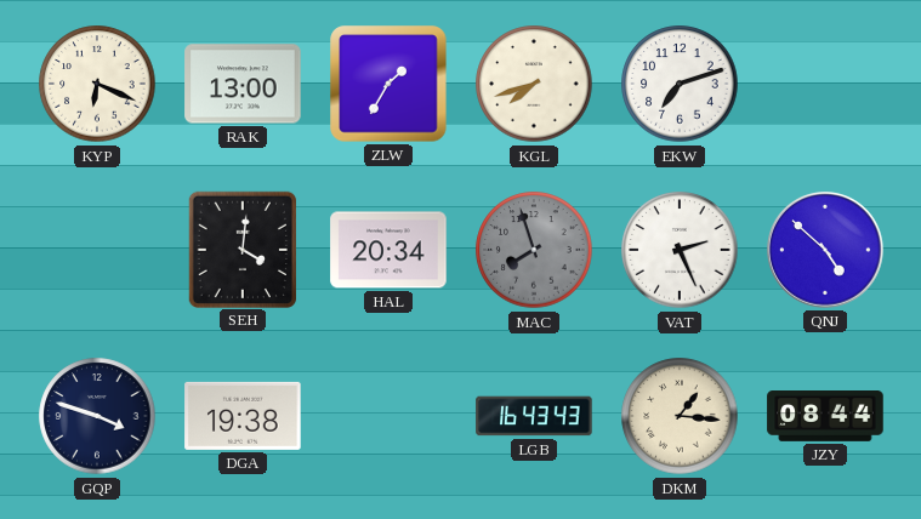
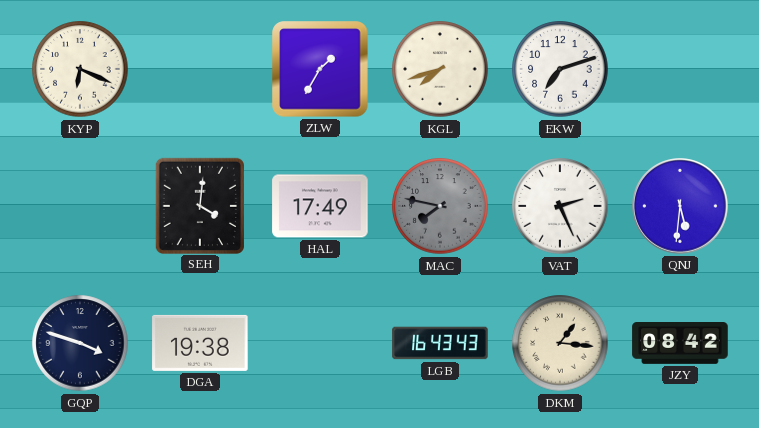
RAK: 13:00 -> none
HAL: 20:34 -> 17:49
MAC: 7:57 -> 7:47
QNJ: 4:52 -> 5:31
JZY: 08:44 -> 08:42
